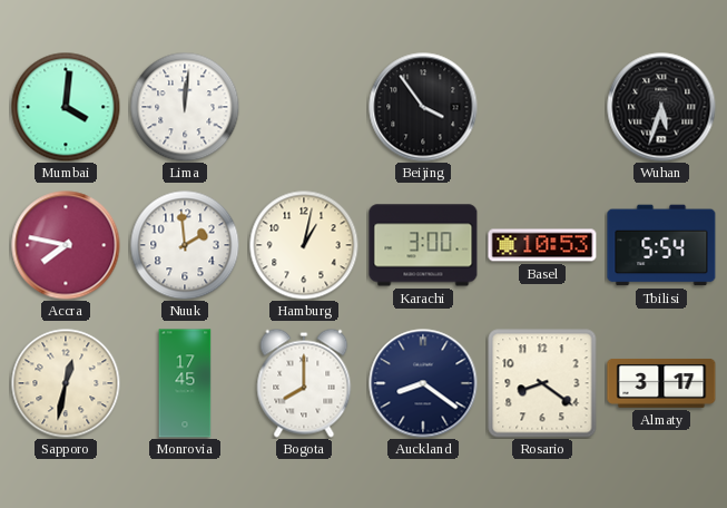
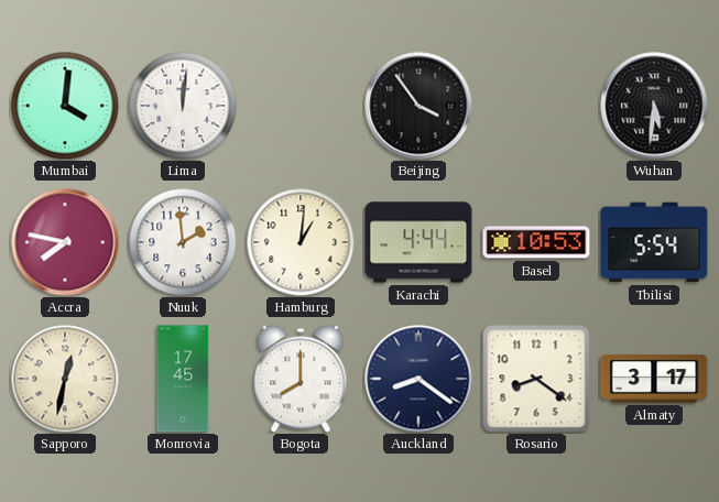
Wuhan: 5:33 -> 5:31
Hamburg: 1:02 -> 1:01
Karachi: 3:00 -> 4:44
